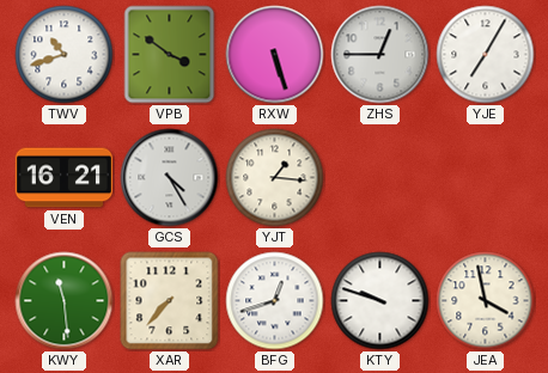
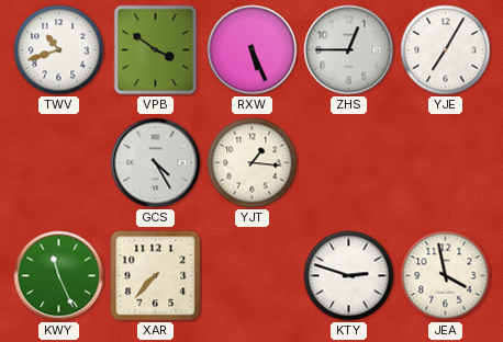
RXW: 5:27 -> 5:26
VEN: 16:21 -> none
KWY: 11:29 -> 11:26
BFG: 12:42 -> none
KTY: 9:48 -> 2:48
